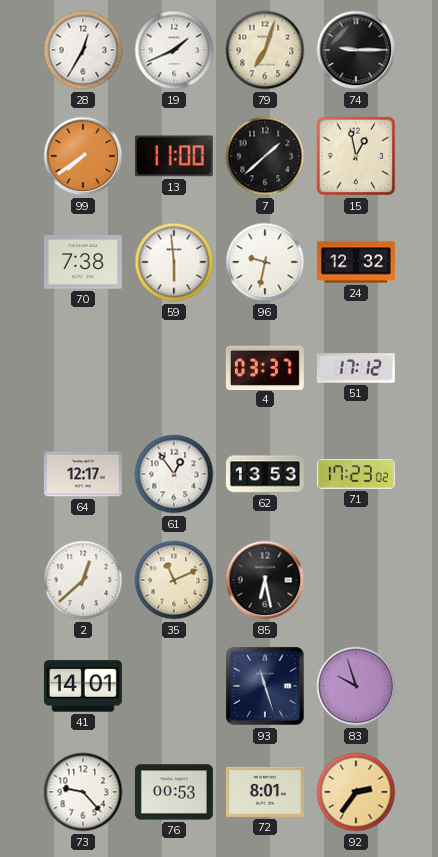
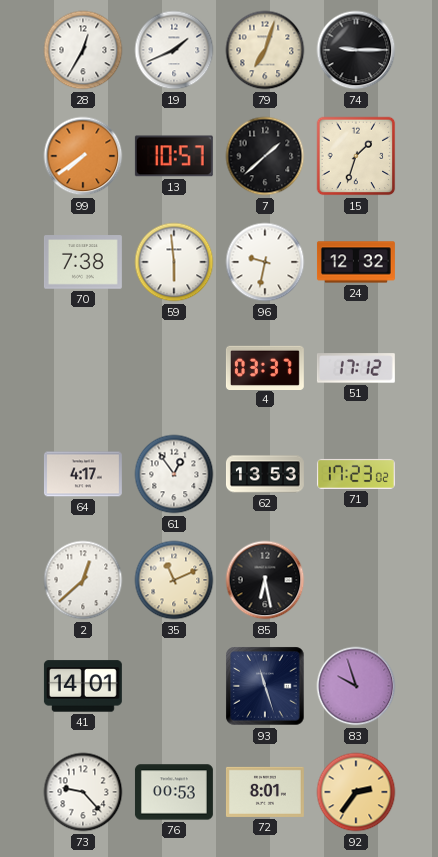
13: 11:00 -> 10:57
15: 12:58 -> 1:33
64: 12:17 -> 4:17
